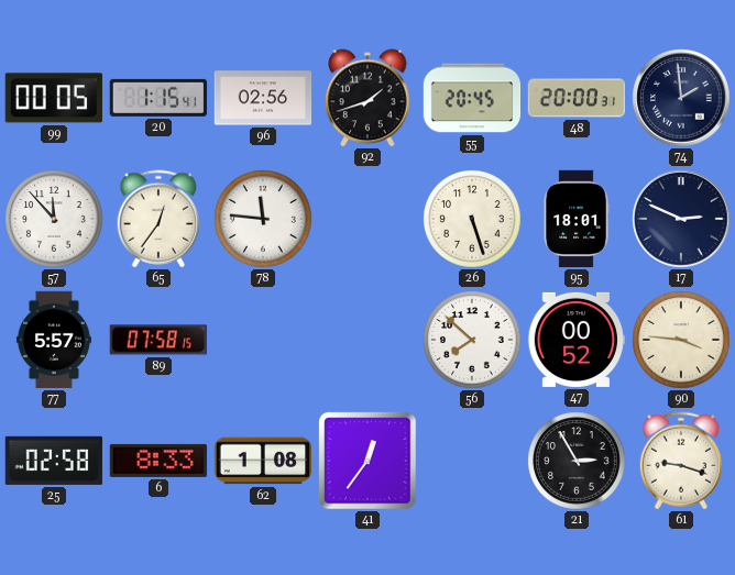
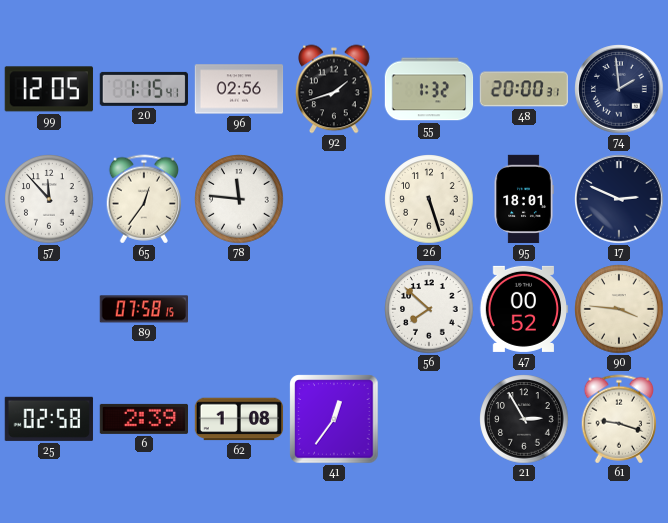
99: 00:05 -> 12:05
55: 20:45 -> 1:32
77: 5:57 -> none
6: 8:33 -> 2:39
